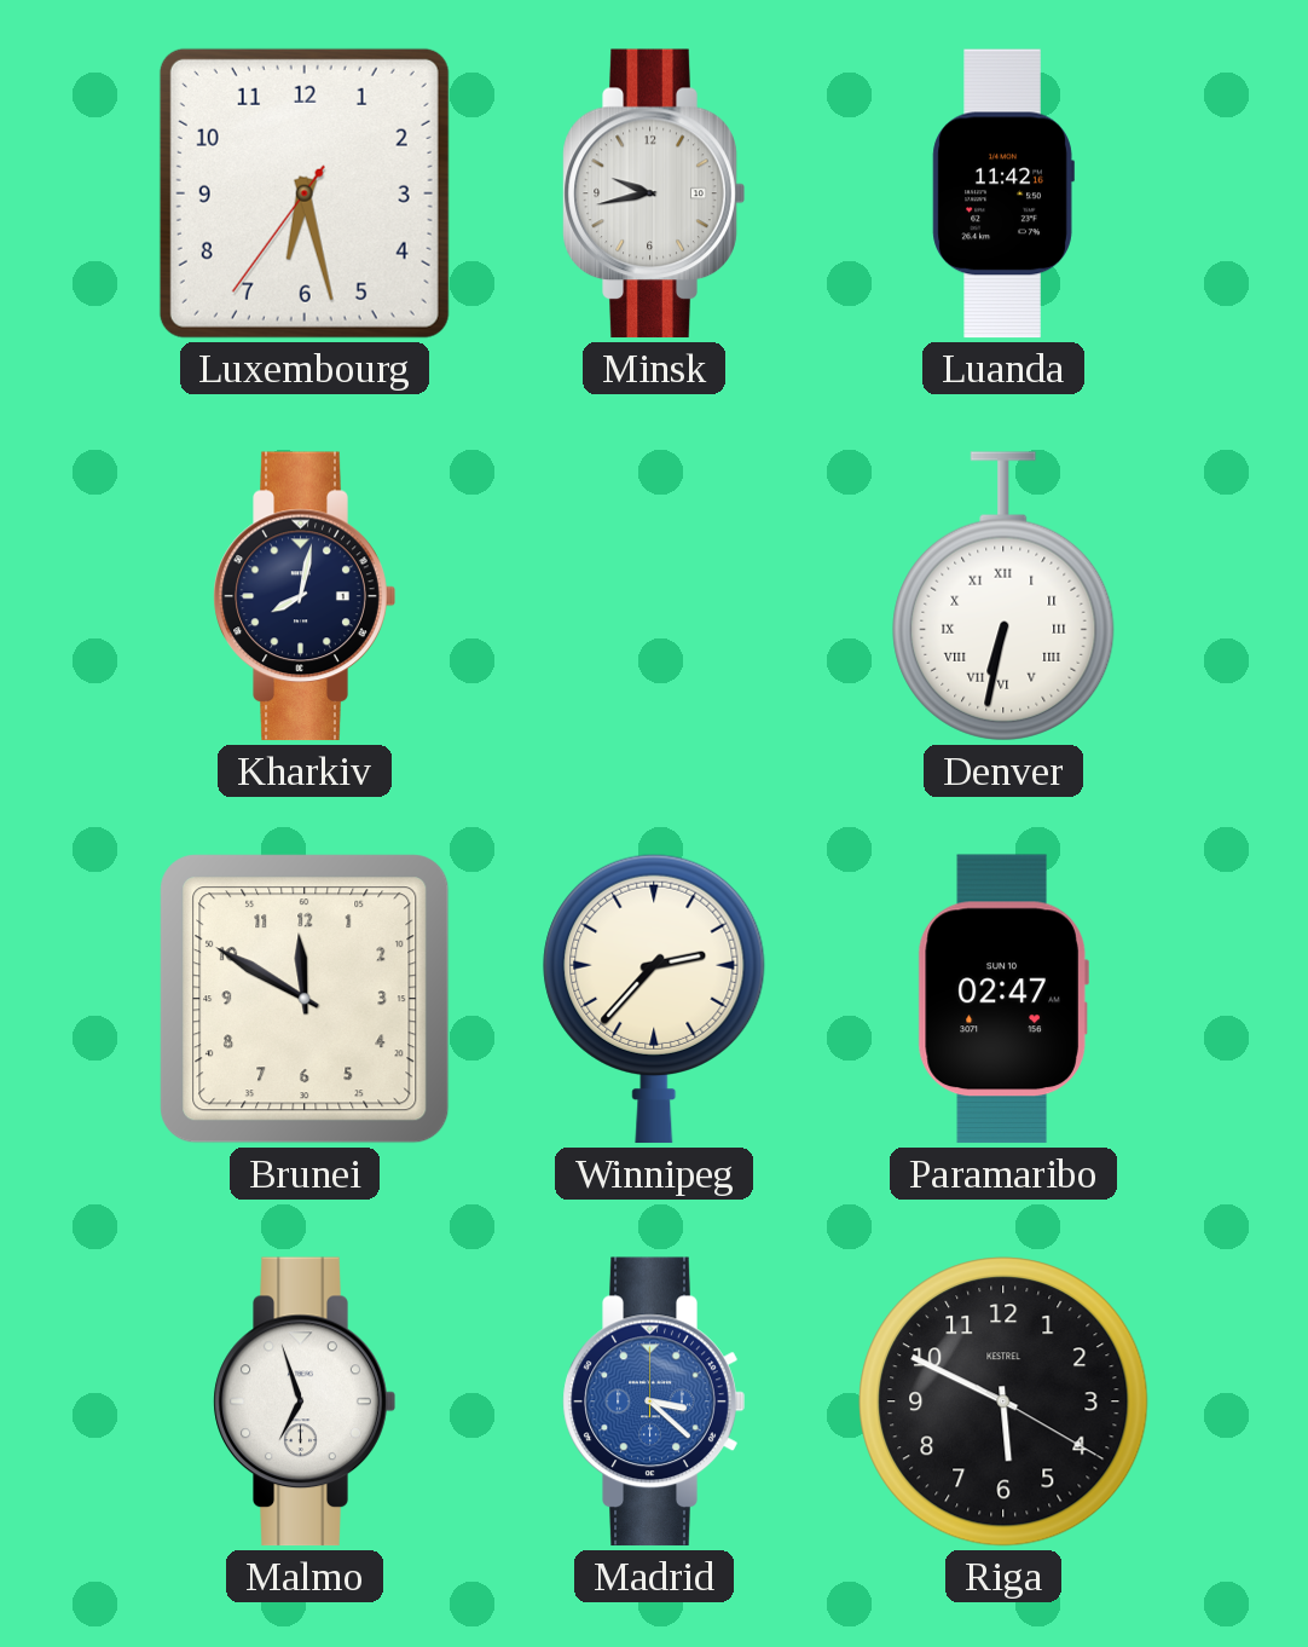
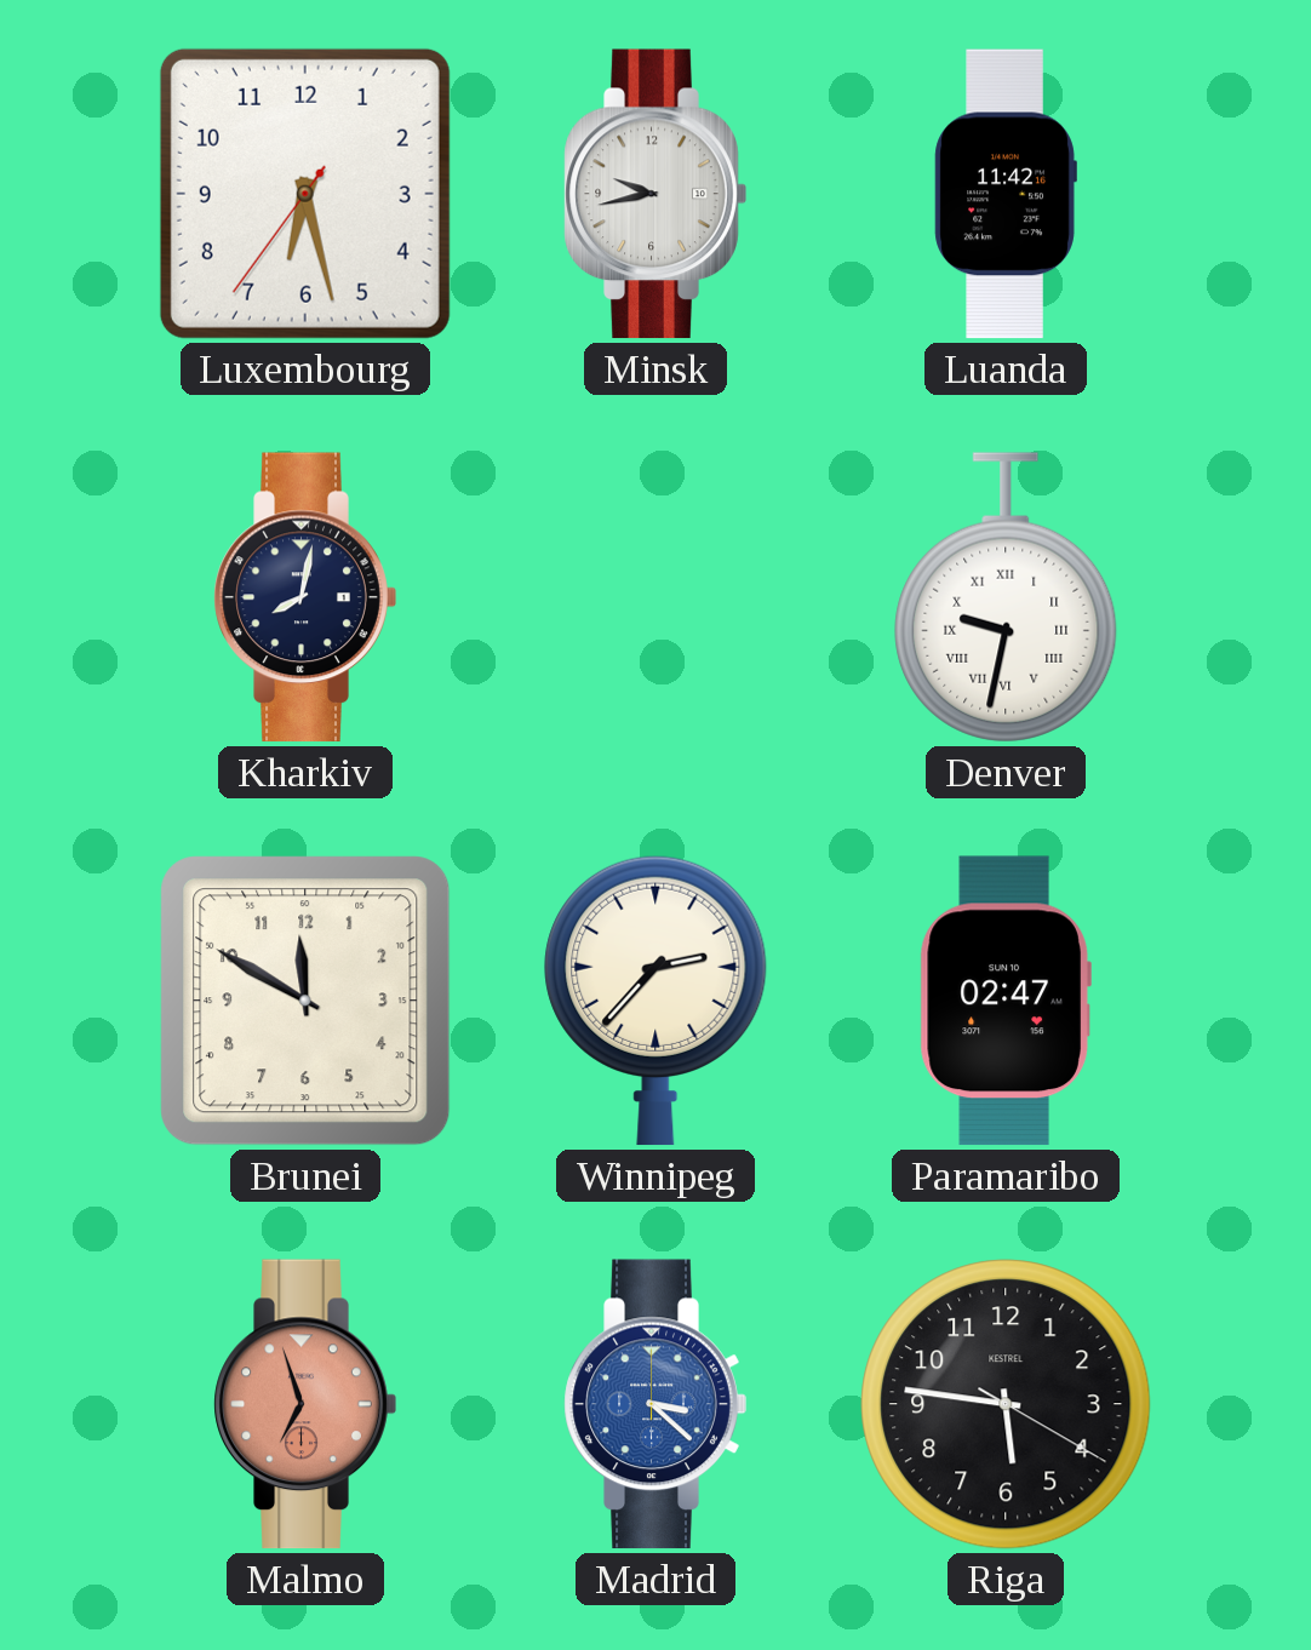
Denver: 6:32 -> 9:32
Malmo dial: white -> salmon
Riga: 5:49 -> 5:46
